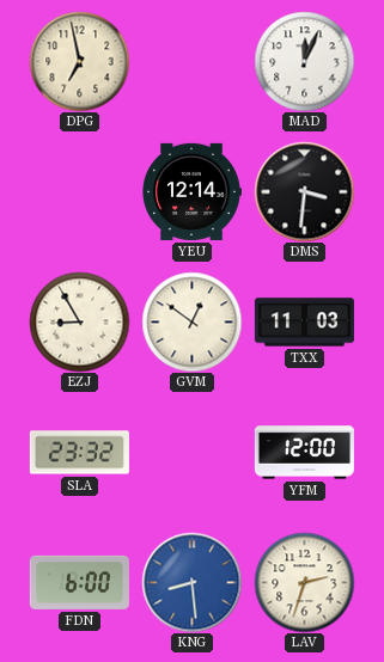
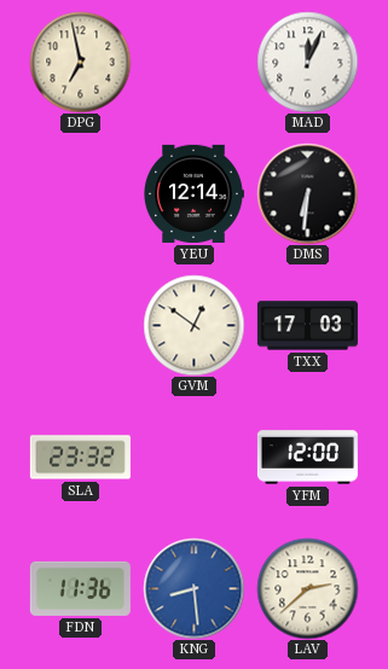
DMS: 3:31 -> 6:31
EZJ: 8:55 -> none
TXX: 11:03 -> 17:03
FDN: 6:00 -> 11:36
LAV: 2:33 -> 2:38
